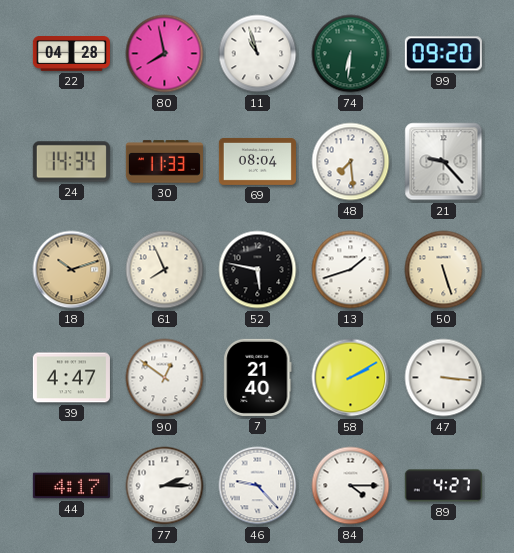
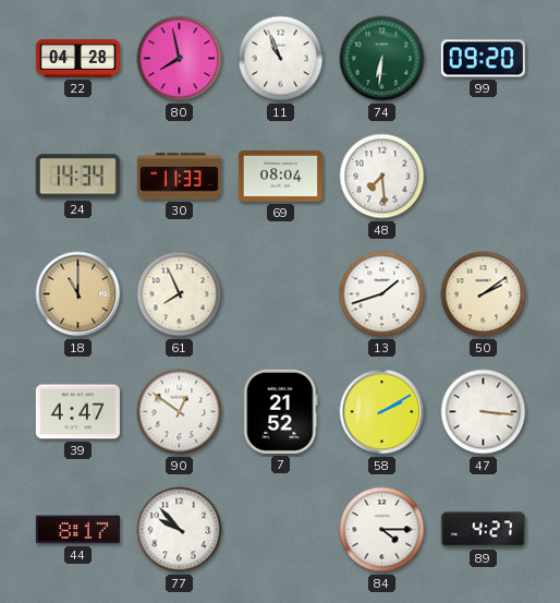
11: 10:57 -> 10:56
21: 9:23 -> none
18: 10:12 -> 11:00
52: 5:47 -> none
50: 5:27 -> 2:09
7: 21:40 -> 21:52
44: 4:17 -> 8:17
77: 2:15 -> 9:53
46: 9:23 -> none
